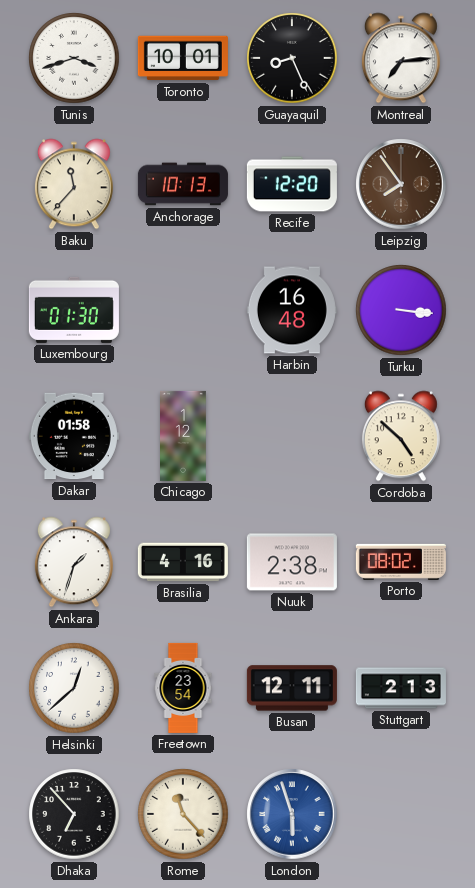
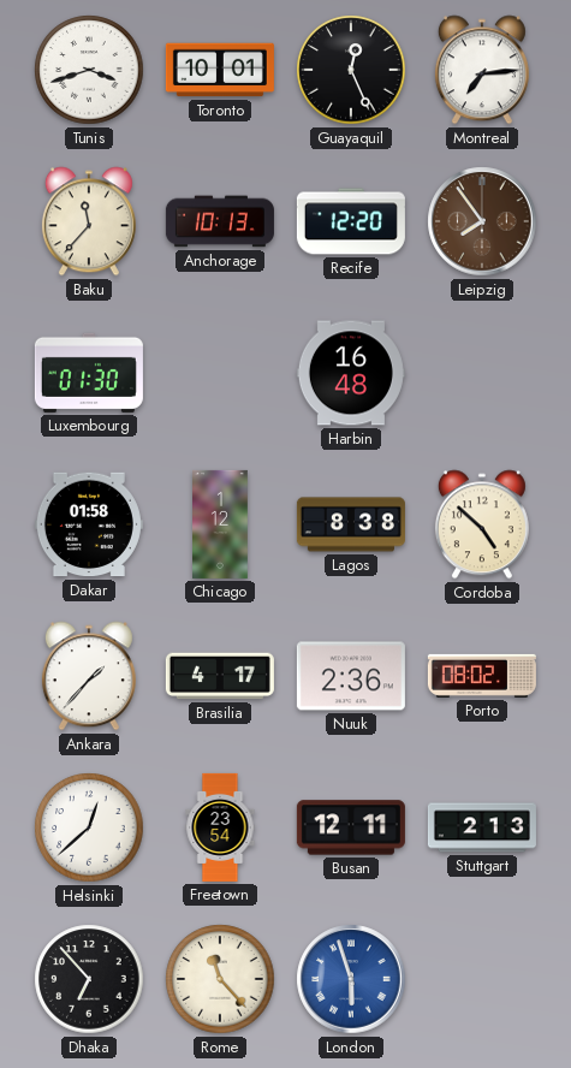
Guayaquil: 8:26 -> 12:26
Turku: 3:16 -> none
Lagos: none -> 8:38
Ankara: 1:33 -> 1:37
Brasilia: 4:16 -> 4:17
Nuuk: 2:38 -> 2:36
